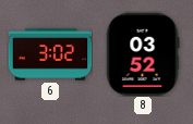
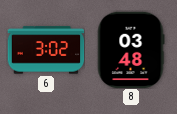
8: 03:52 -> 03:48
